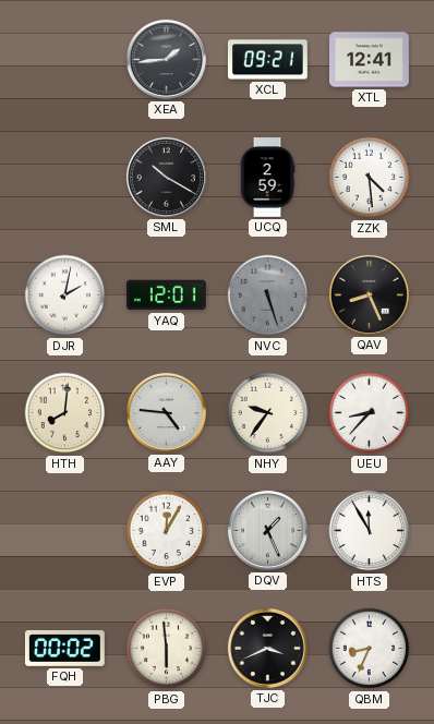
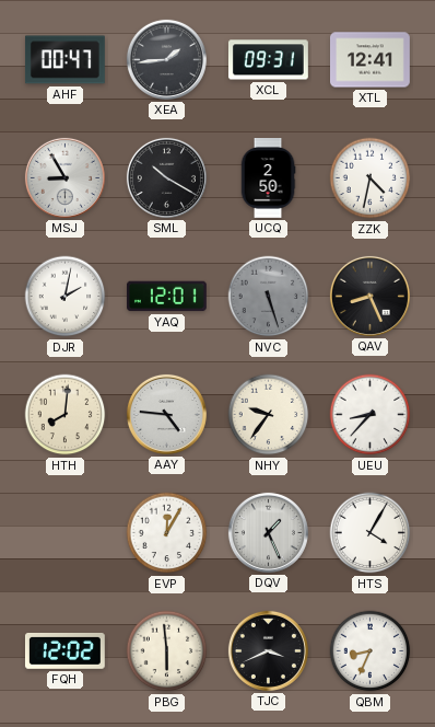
AHF: none -> 00:47
XCL: 09:21 -> 09:31
MSJ: none -> 8:55
UCQ: 2:59 -> 2:50
ZZK: 4:29 -> 4:32
HTS: 11:55 -> 4:05
FQH: 00:02 -> 12:02
